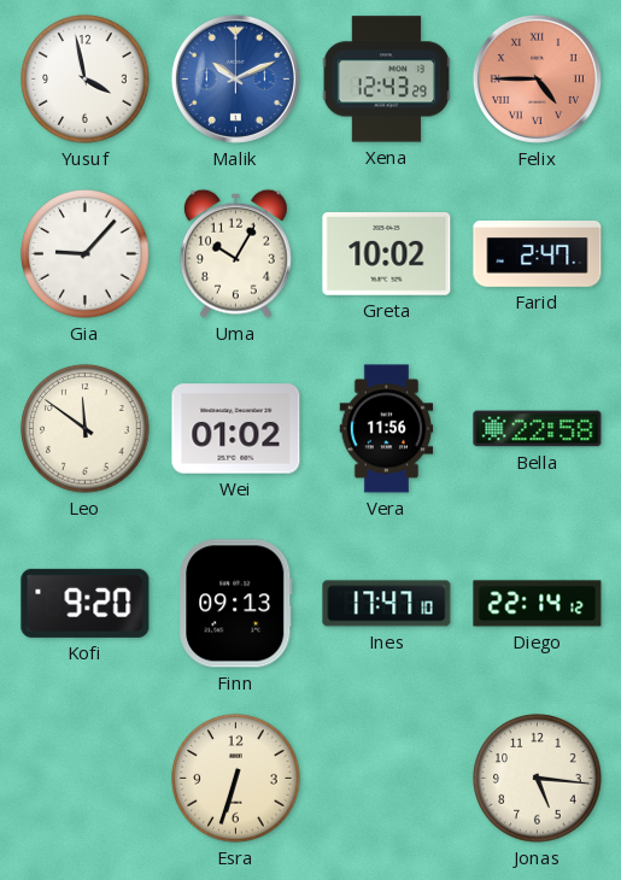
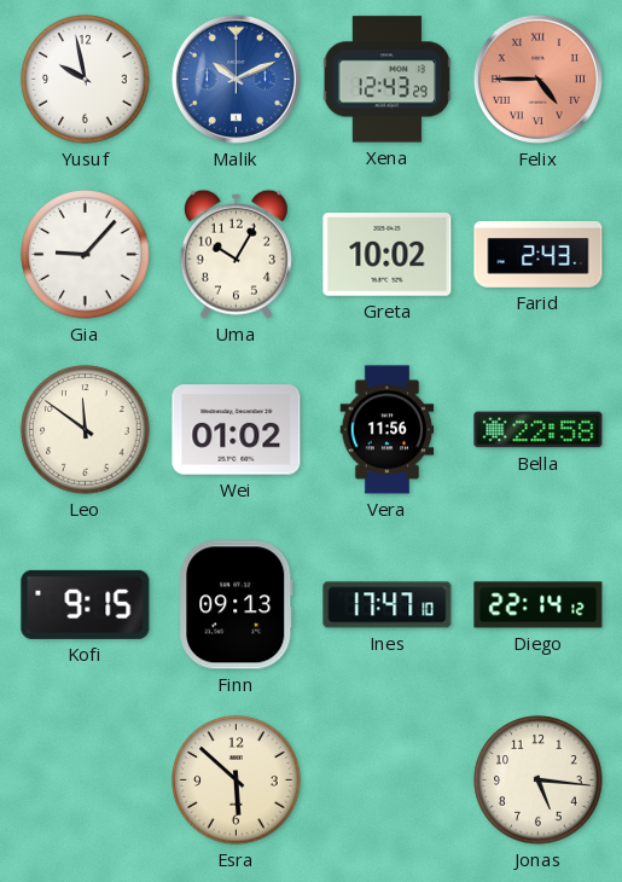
Yusuf: 3:58 -> 9:58
Farid: 2:47 -> 2:43
Kofi: 9:20 -> 9:15
Esra: 6:33 -> 5:52
